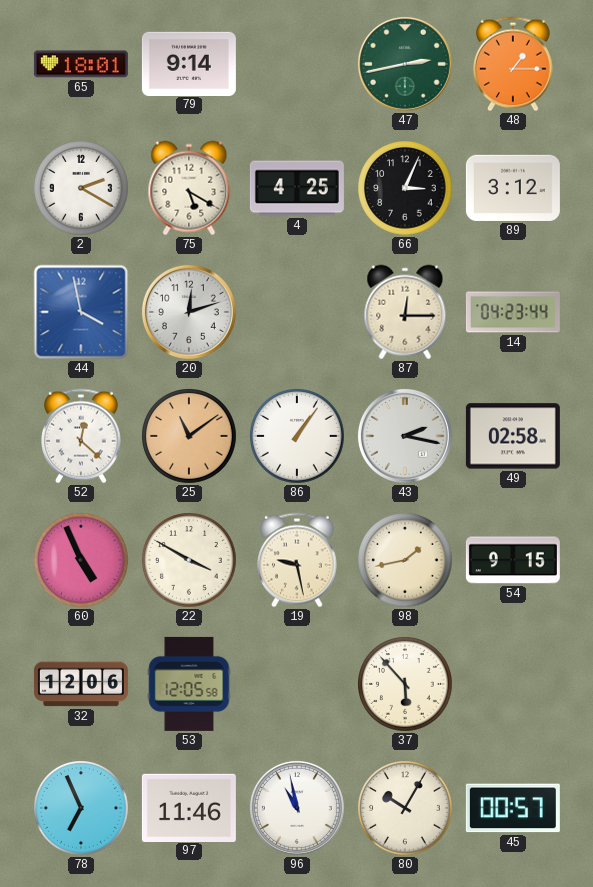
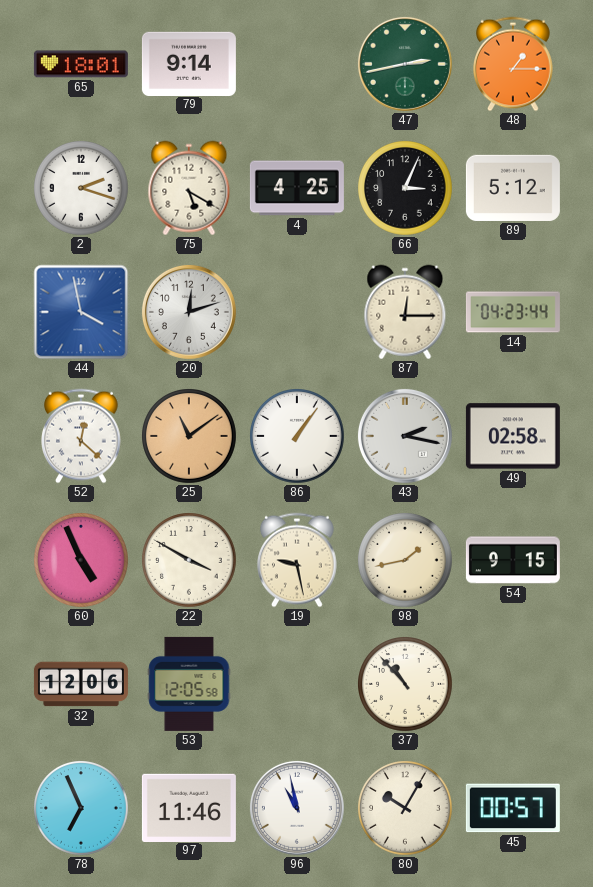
2: 2:20 -> 2:18
89: 3:12 -> 5:12
37: 5:53 -> 10:53
